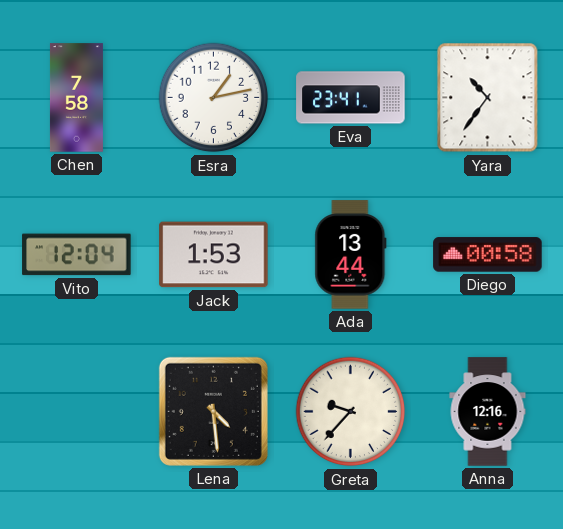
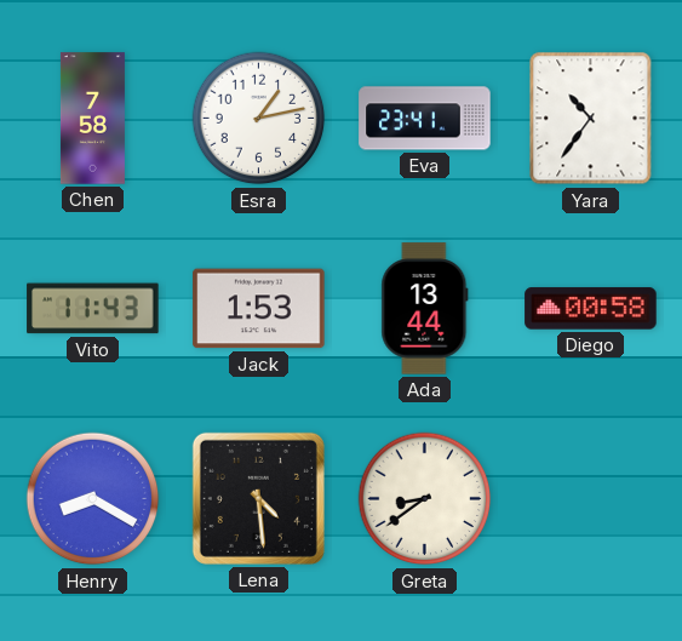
Vito: 12:04 -> 11:43
Henry: none -> 8:20
Greta: 9:37 -> 8:39
Anna: 12:16 -> none
